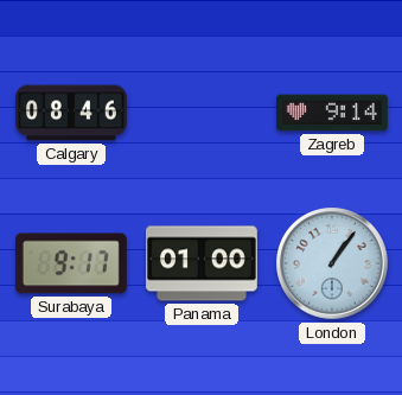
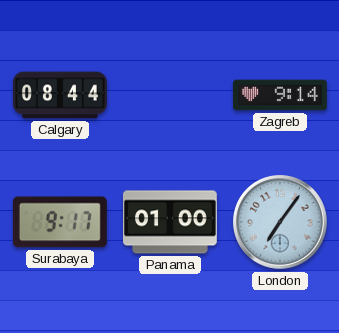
Calgary: 08:46 -> 08:44
London: 1:06 -> 7:06
